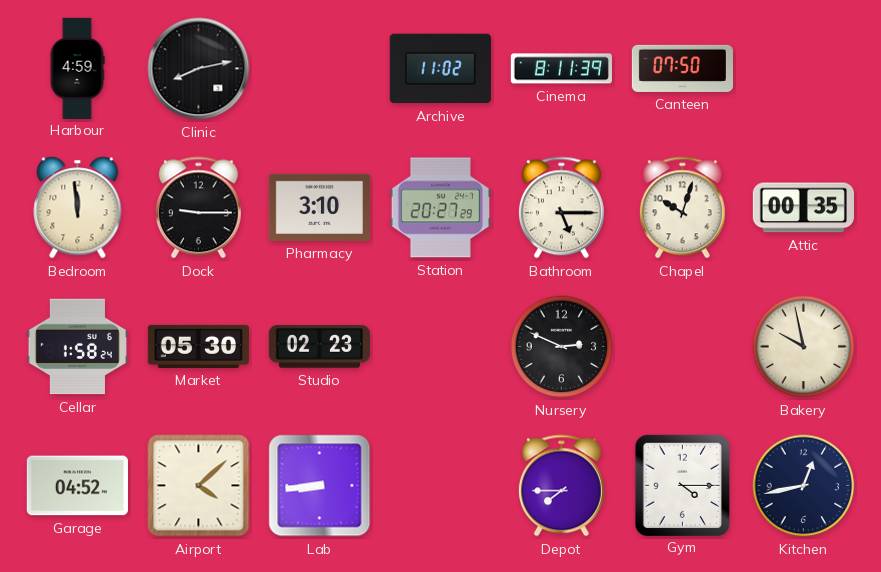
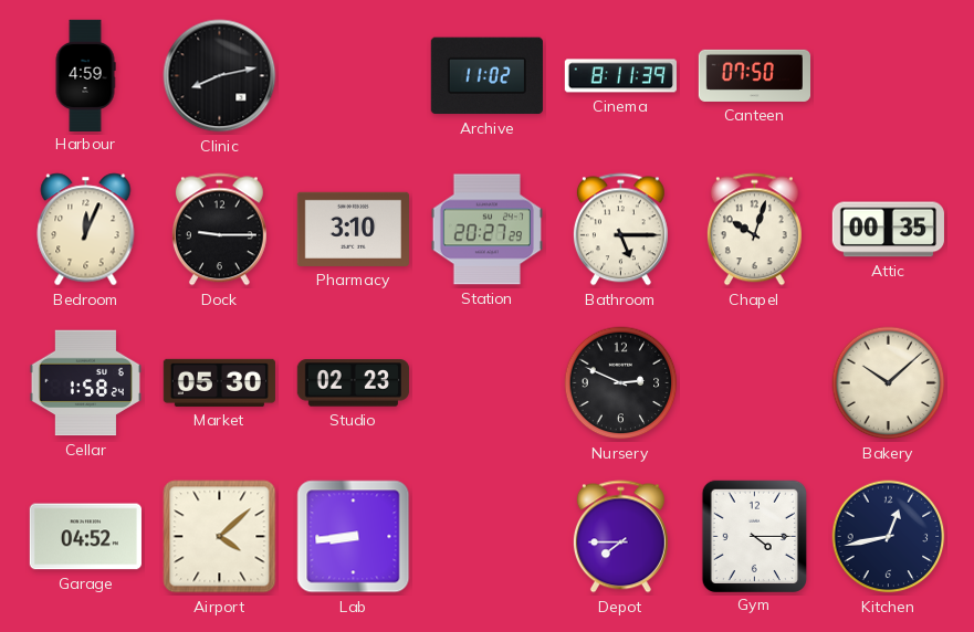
Bedroom: 11:59 -> 12:04
Bakery: 9:58 -> 10:08
